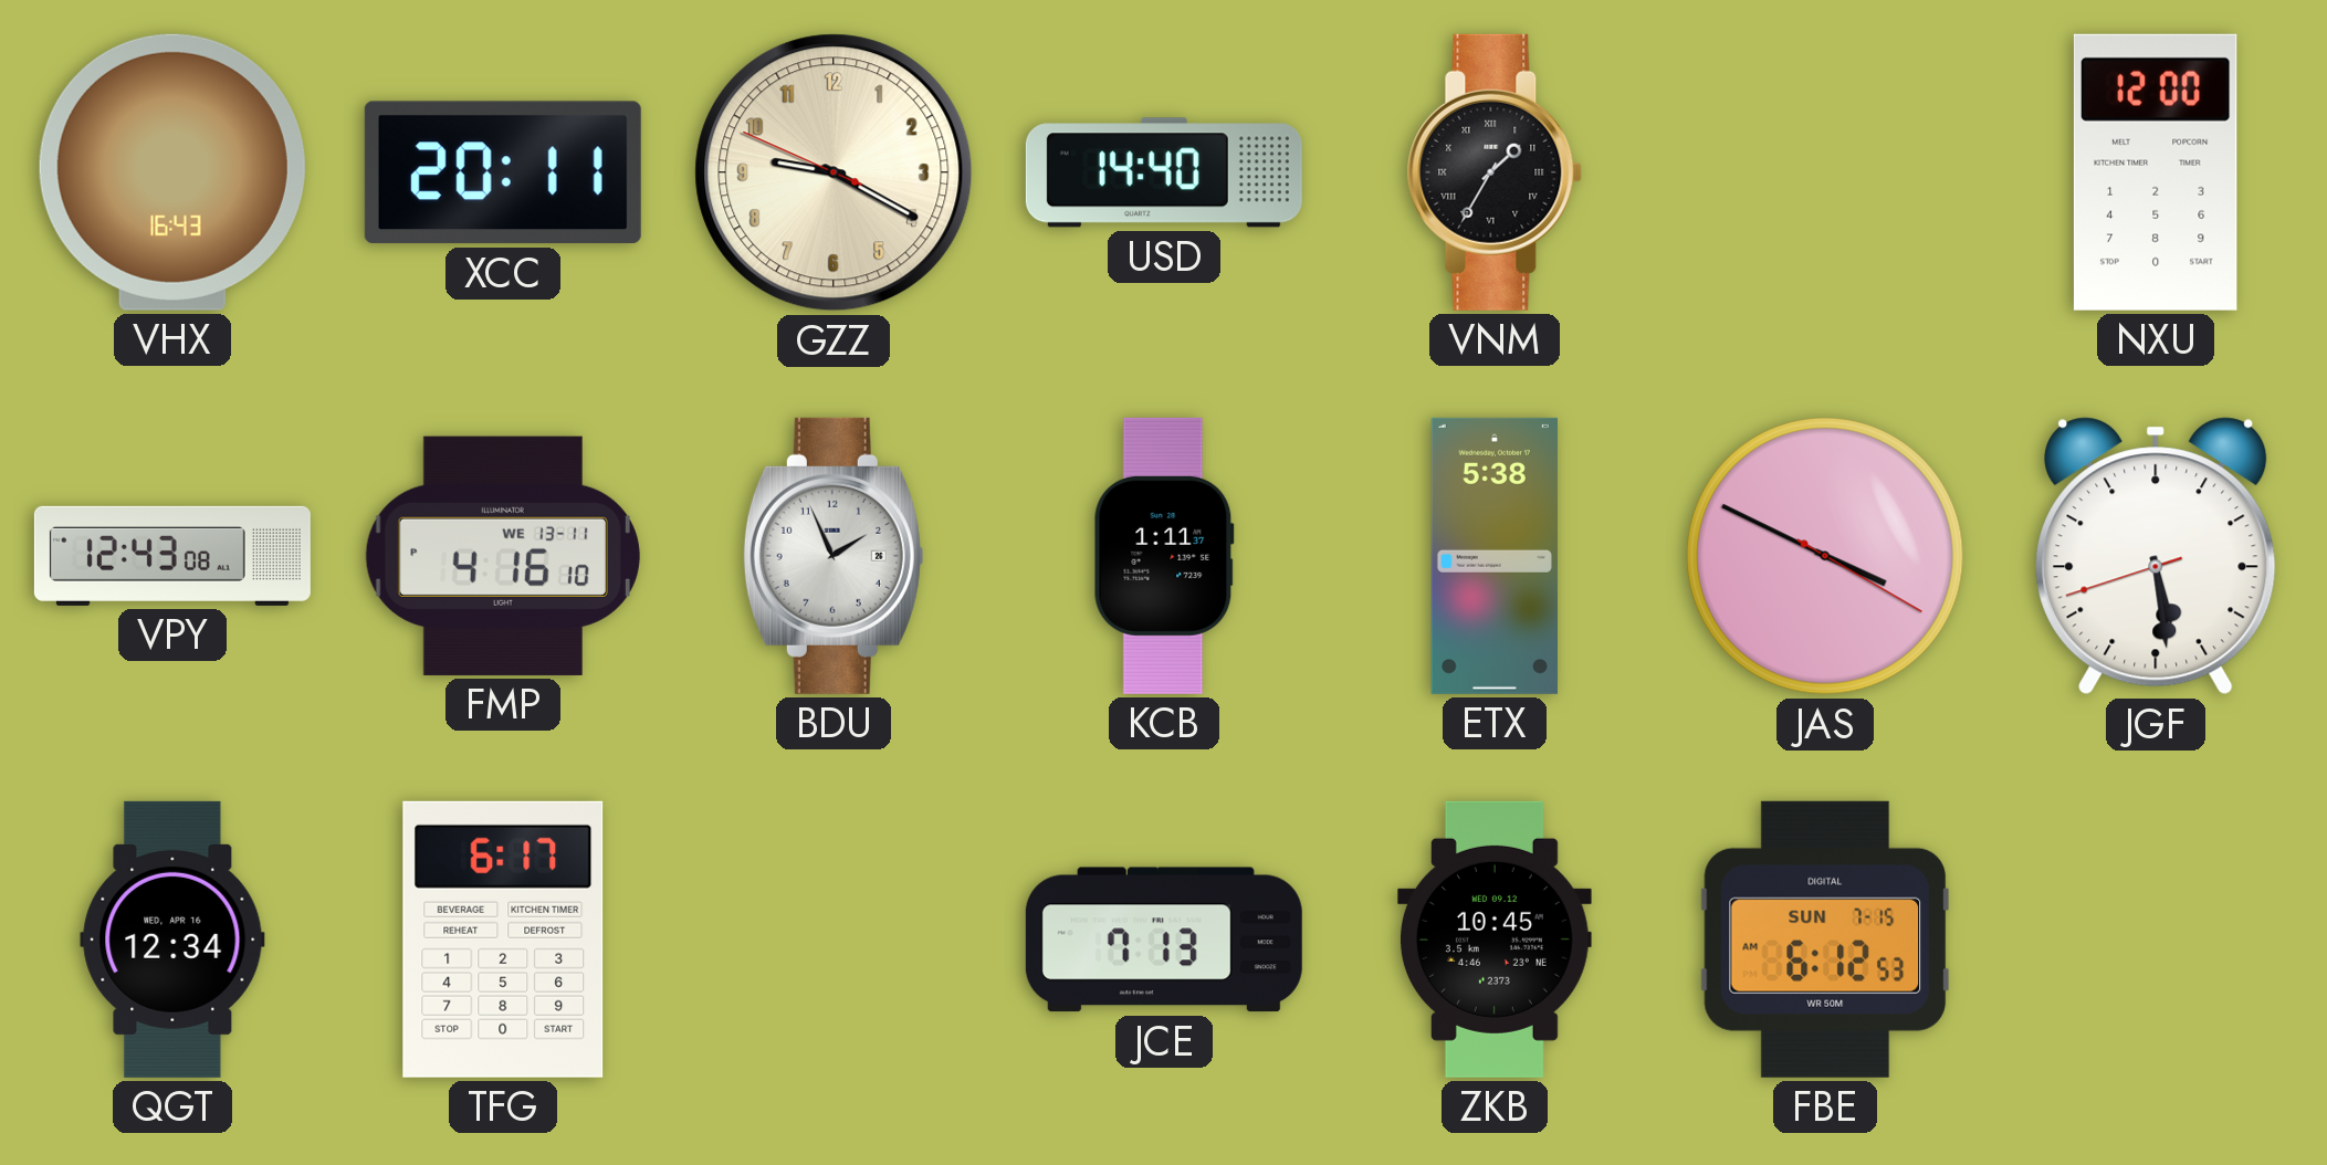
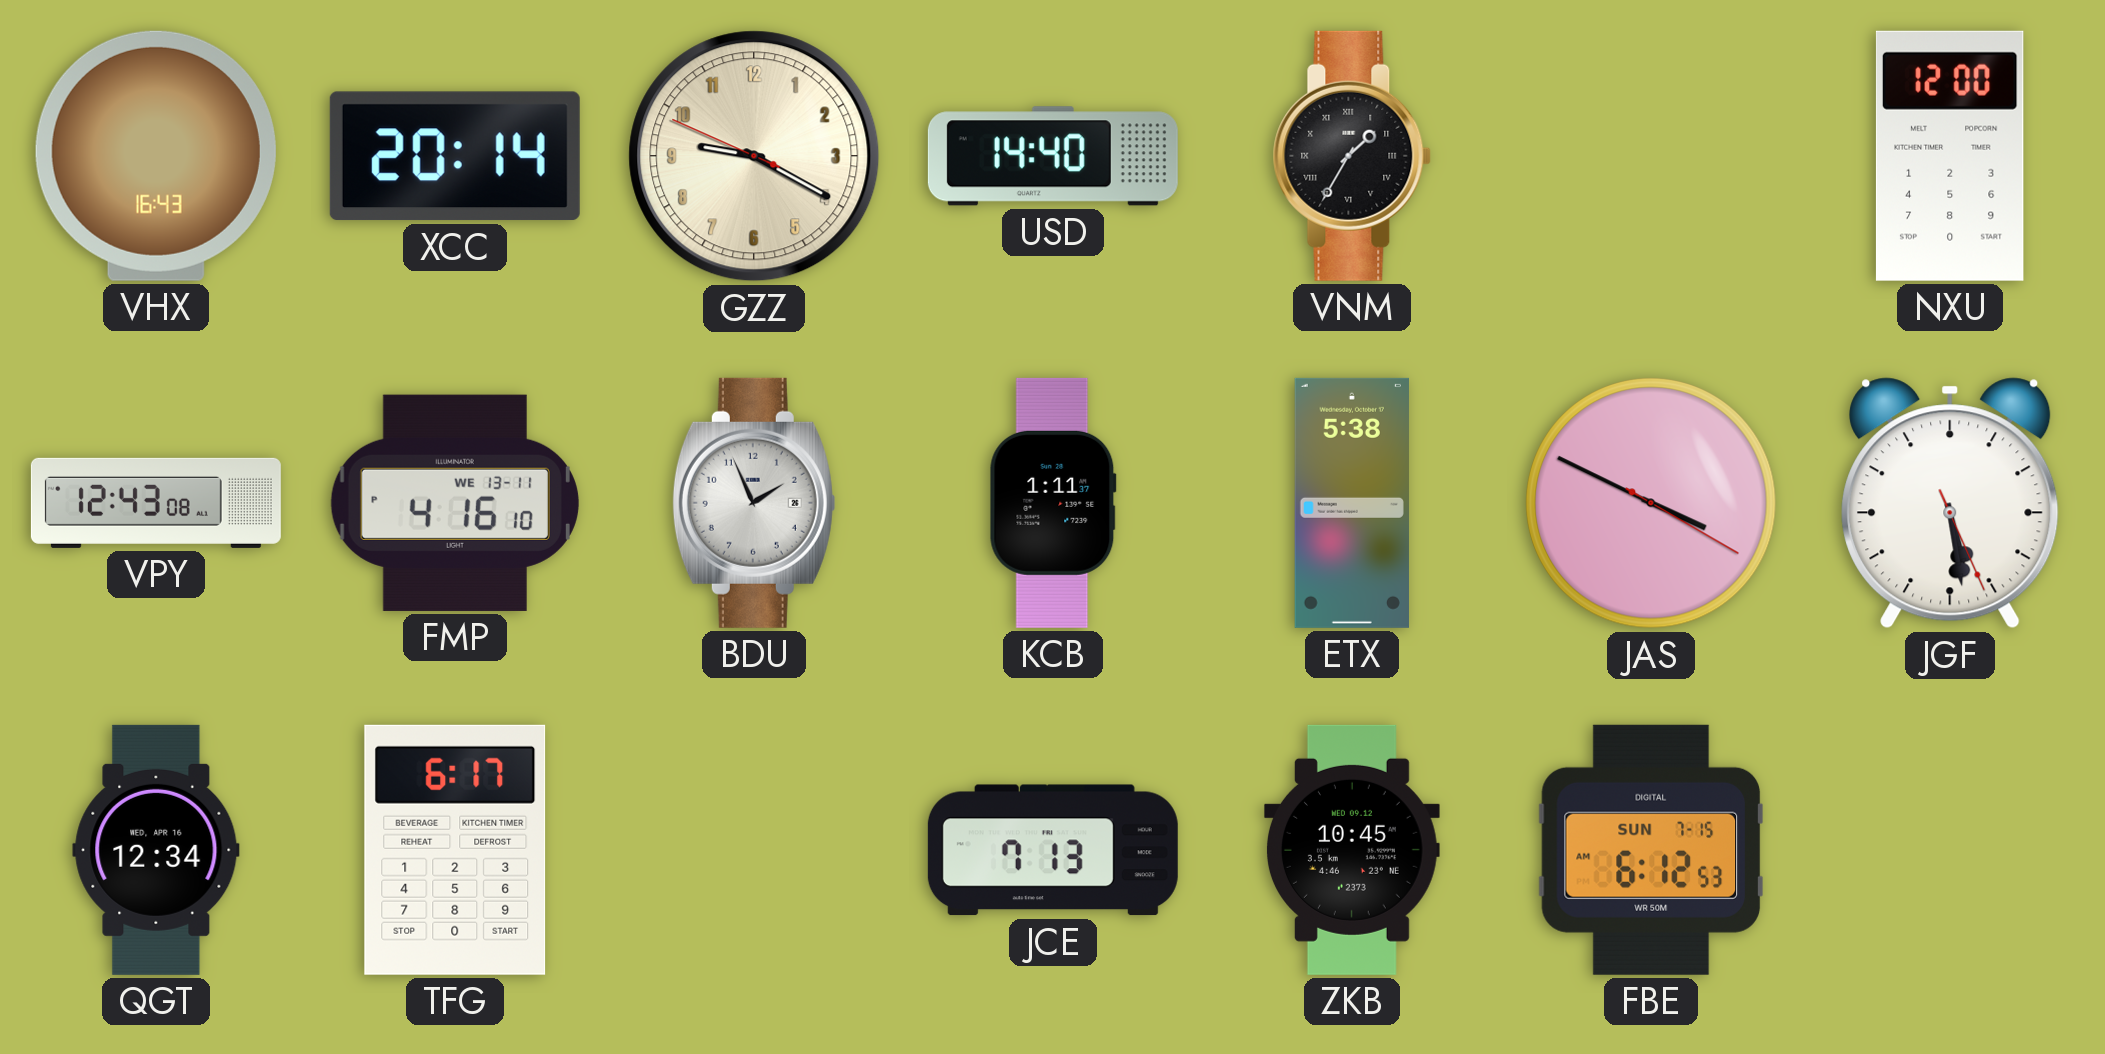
XCC: 20:11 -> 20:14
JGF: 5:28:42 -> 5:28:26
